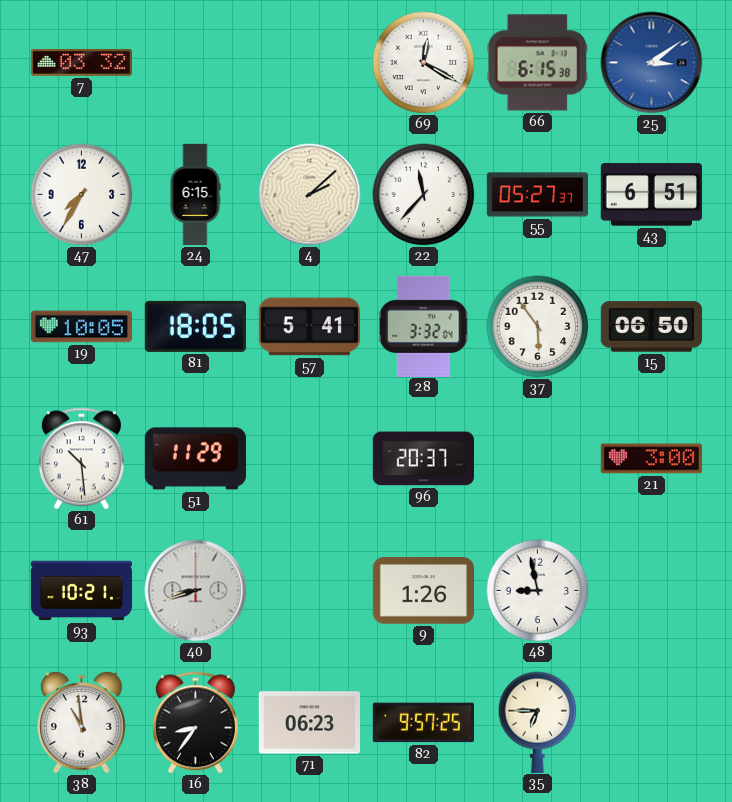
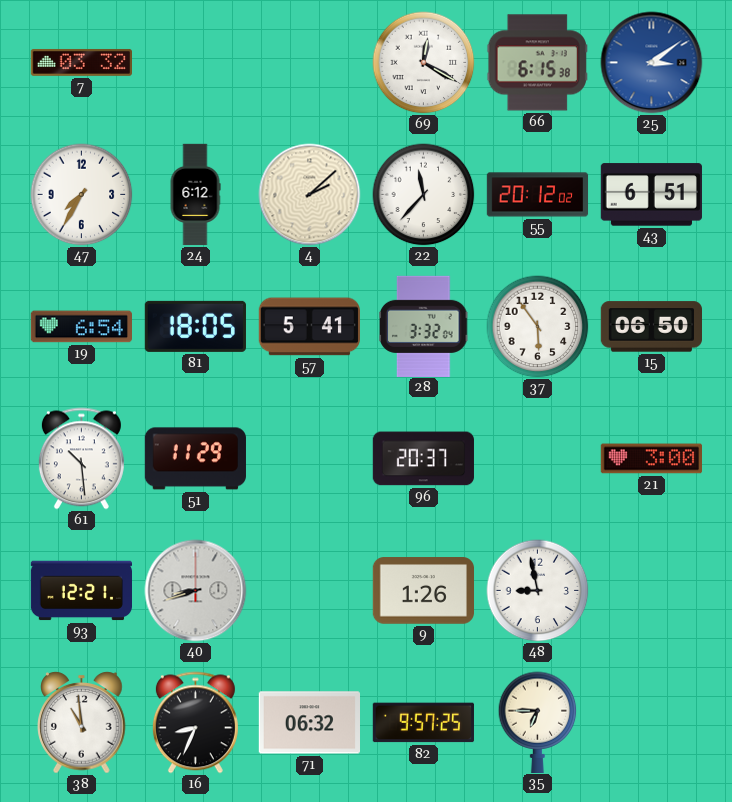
24: 6:15 -> 6:12
55: 05:27 -> 20:12
19: 10:05 -> 6:54
93: 10:21 -> 12:21
16: 8:36 -> 8:34
71: 06:23 -> 06:32
